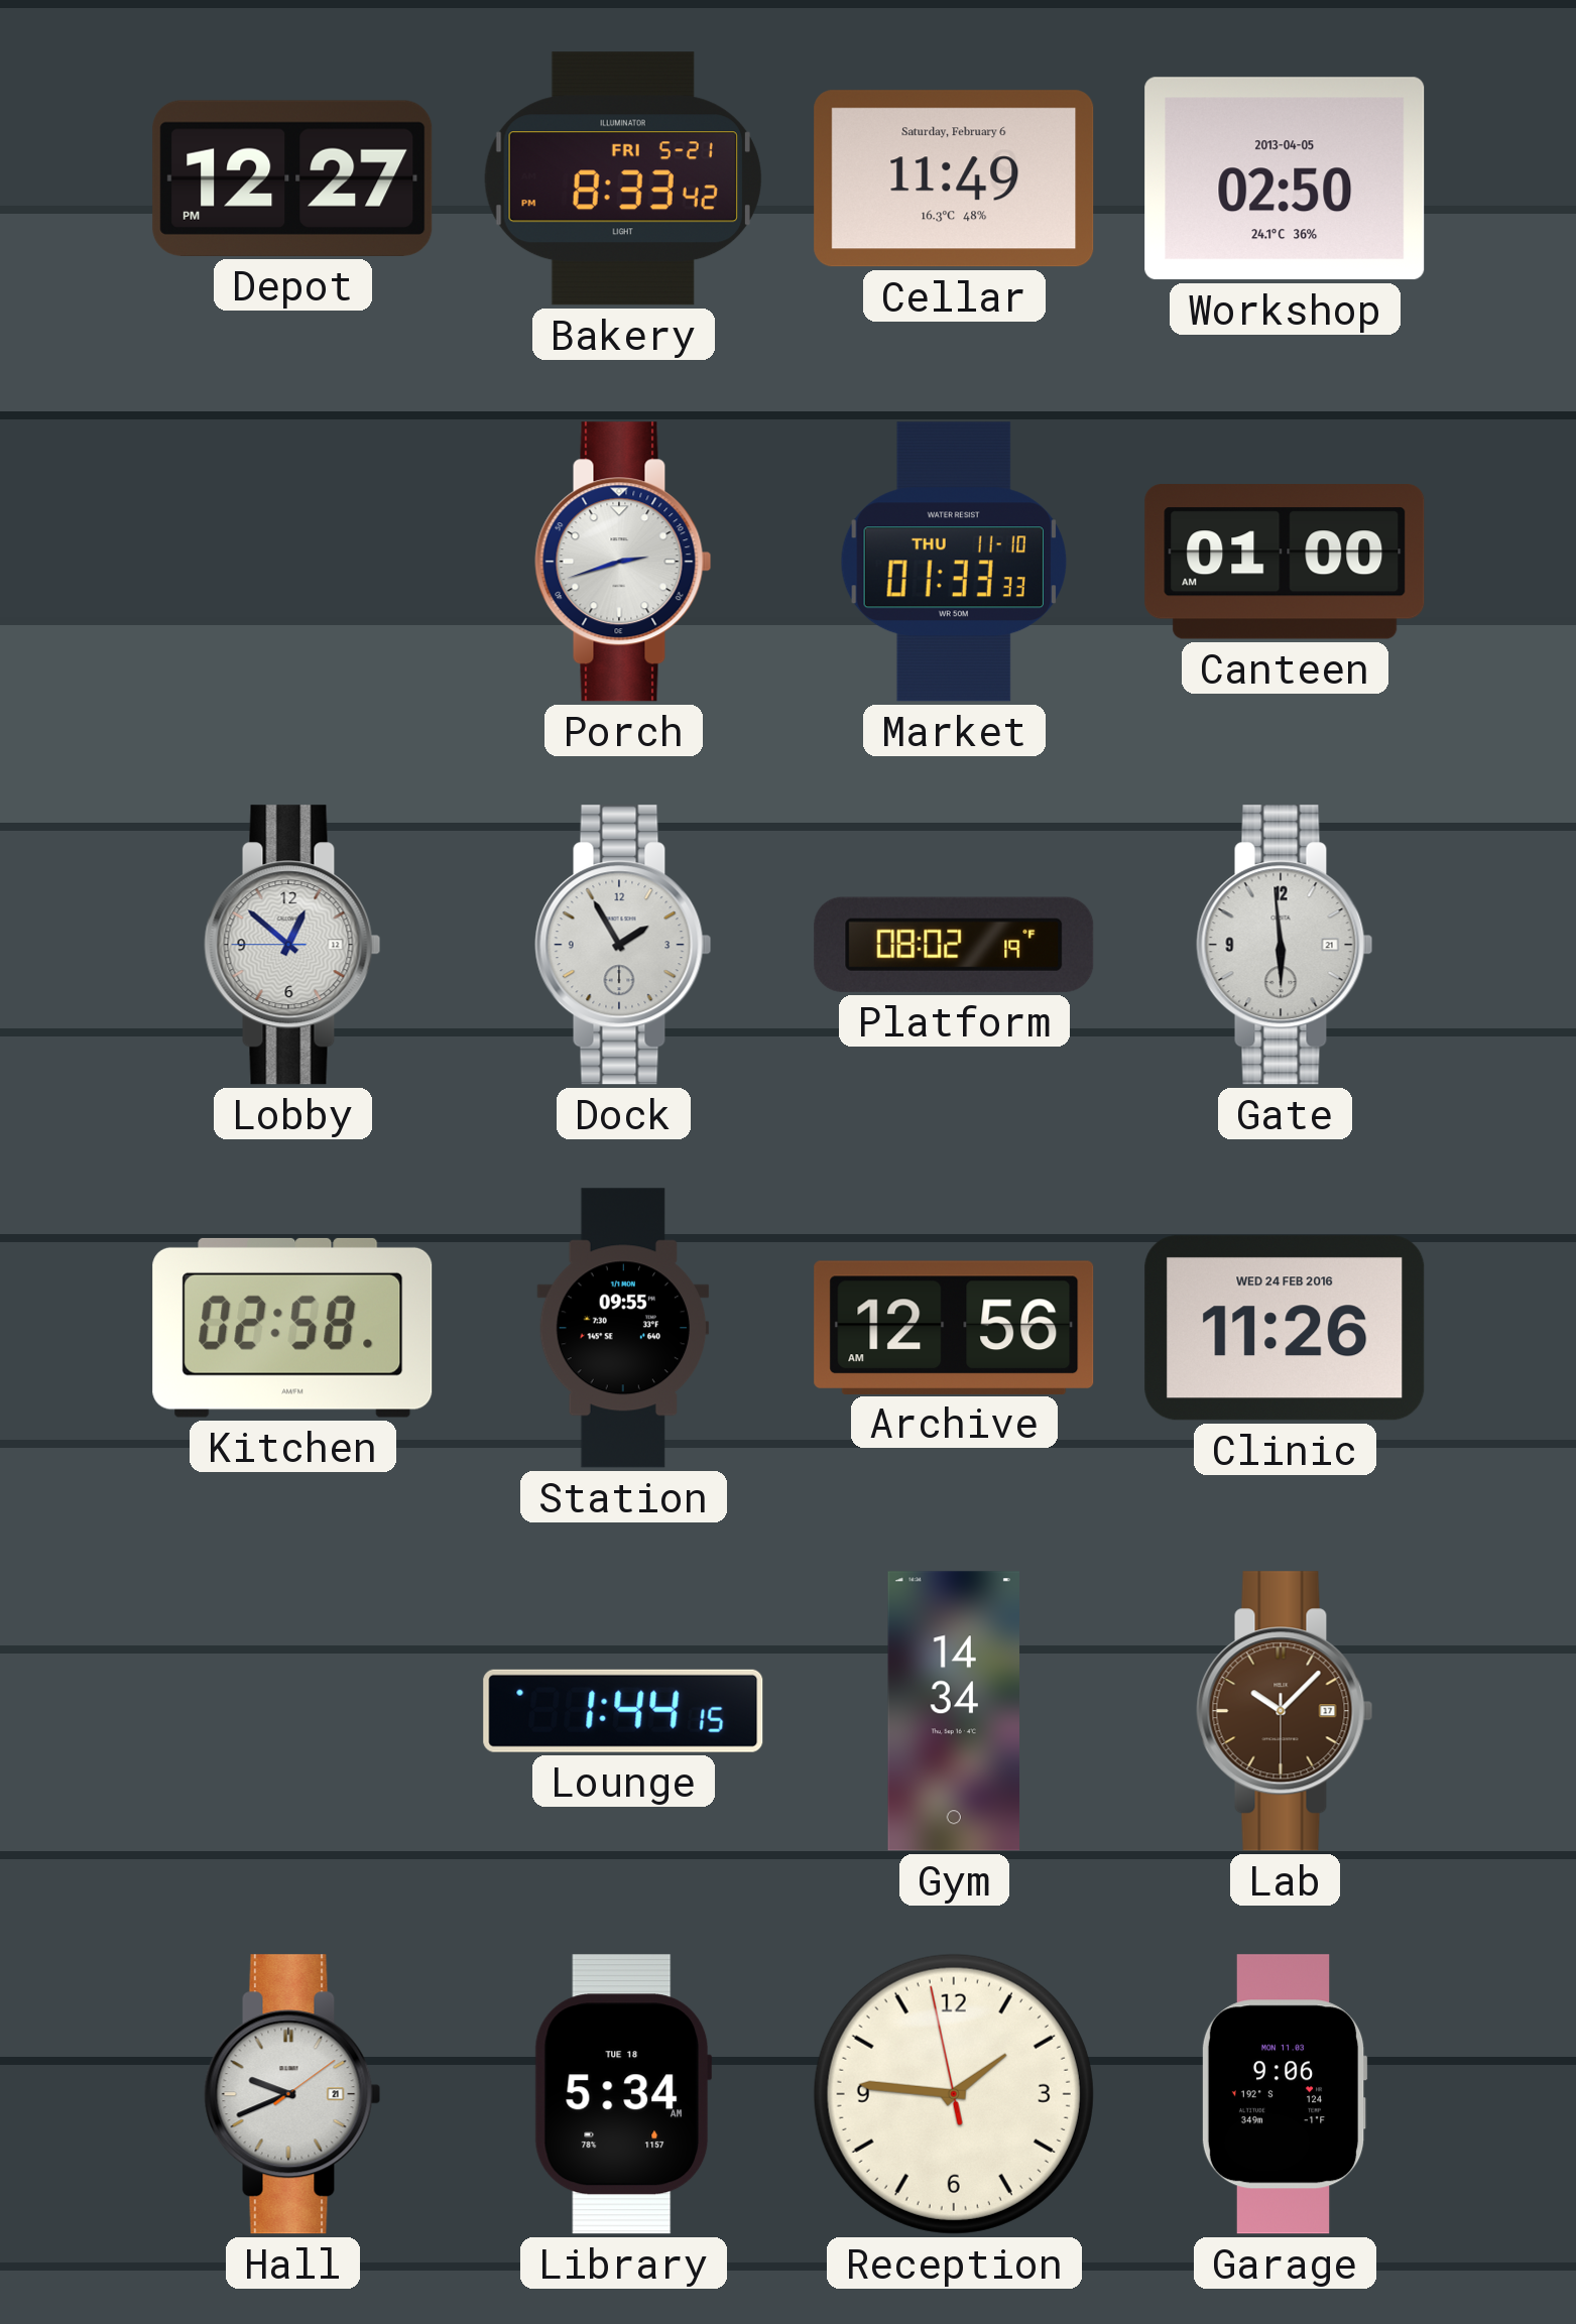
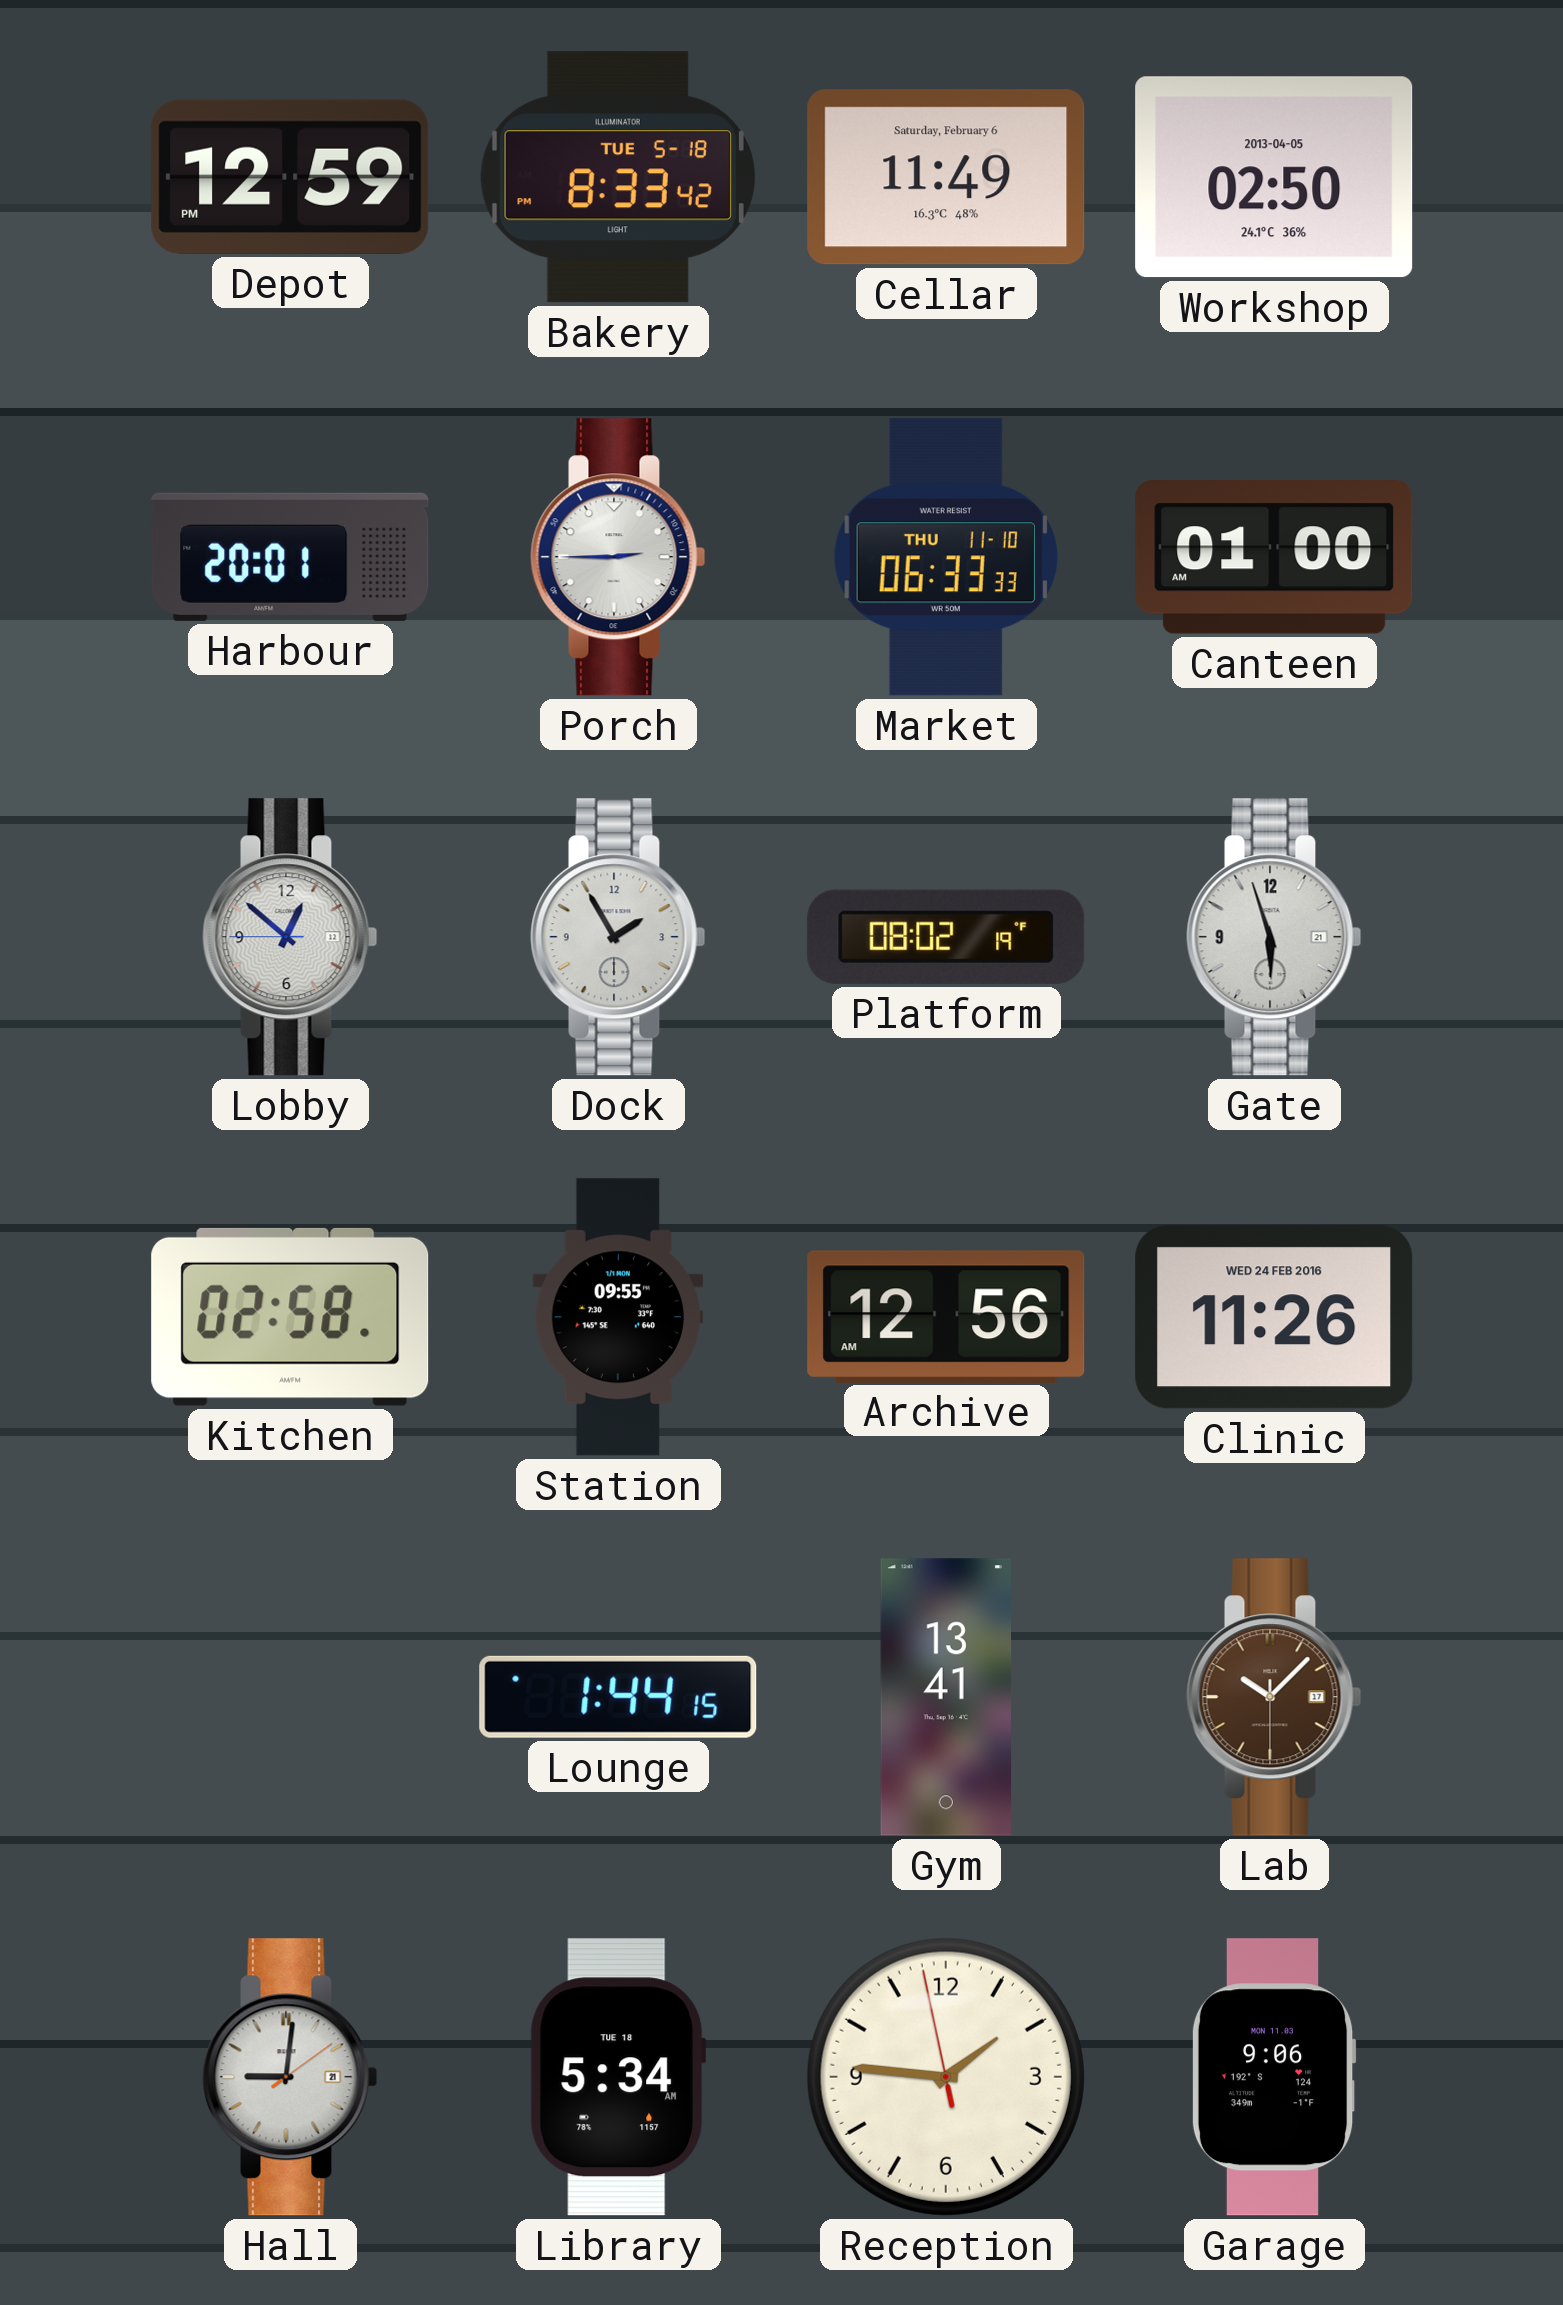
Depot: 12:27 -> 12:59
Bakery date: FRI 5-21 -> TUE 5-18
Harbour: none -> 20:01
Porch: 2:42 -> 2:45
Market: 01:33 -> 06:33
Gate: 5:59 -> 5:57
Gym: 14:34 -> 13:41
Hall: 9:41 -> 9:01
